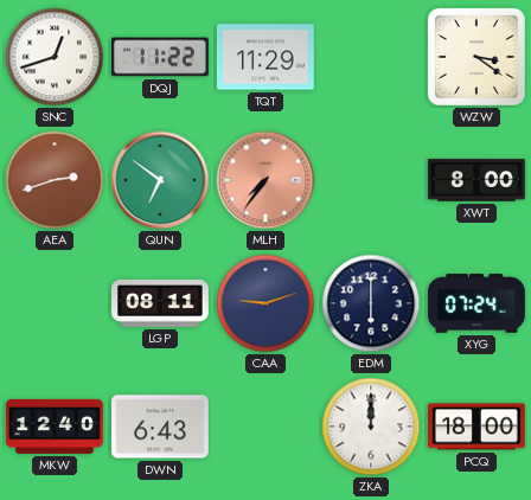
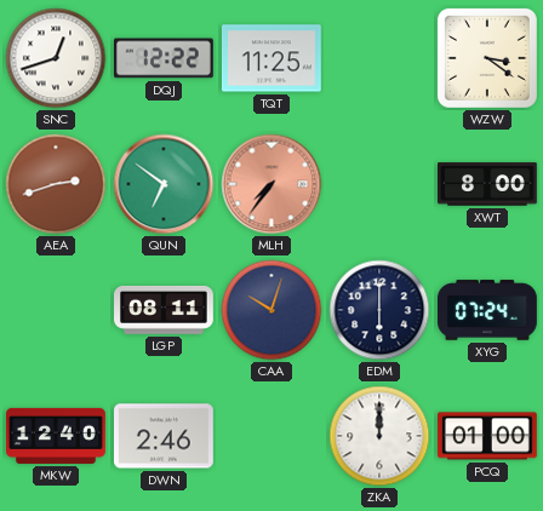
DQJ: 11:22 -> 12:22
TQT: 11:29 -> 11:25
CAA: 9:12 -> 10:03
DWN: 6:43 -> 2:46
PCQ: 18:00 -> 01:00
